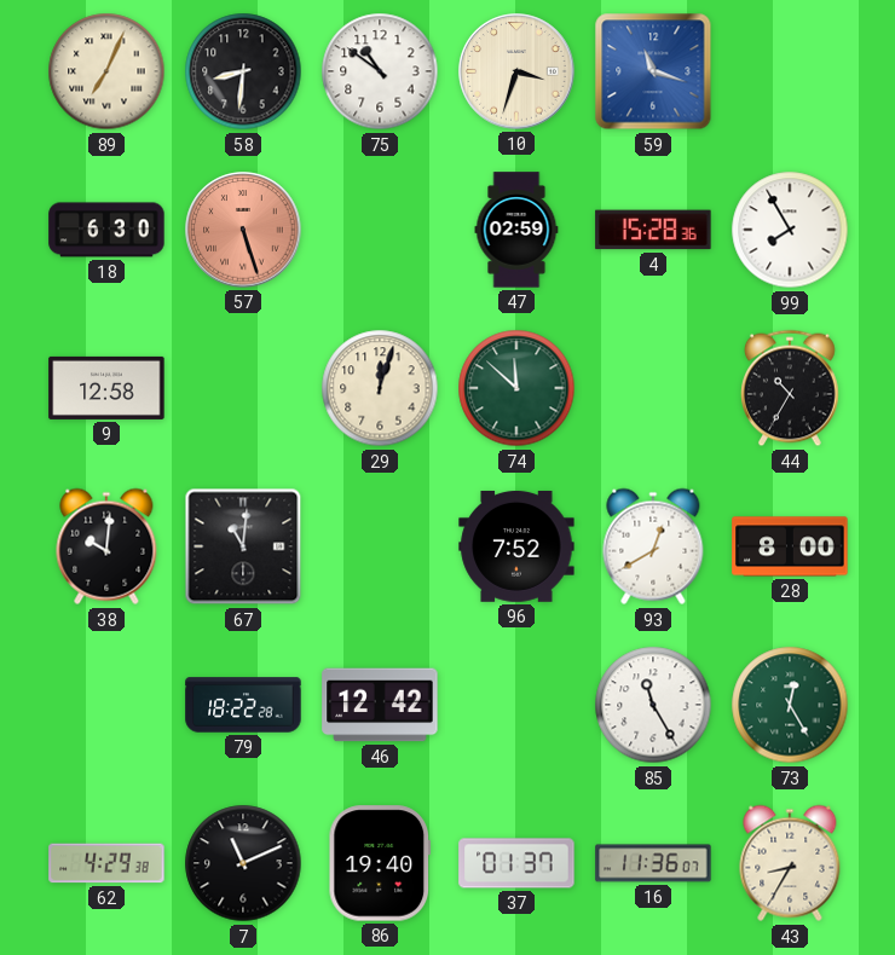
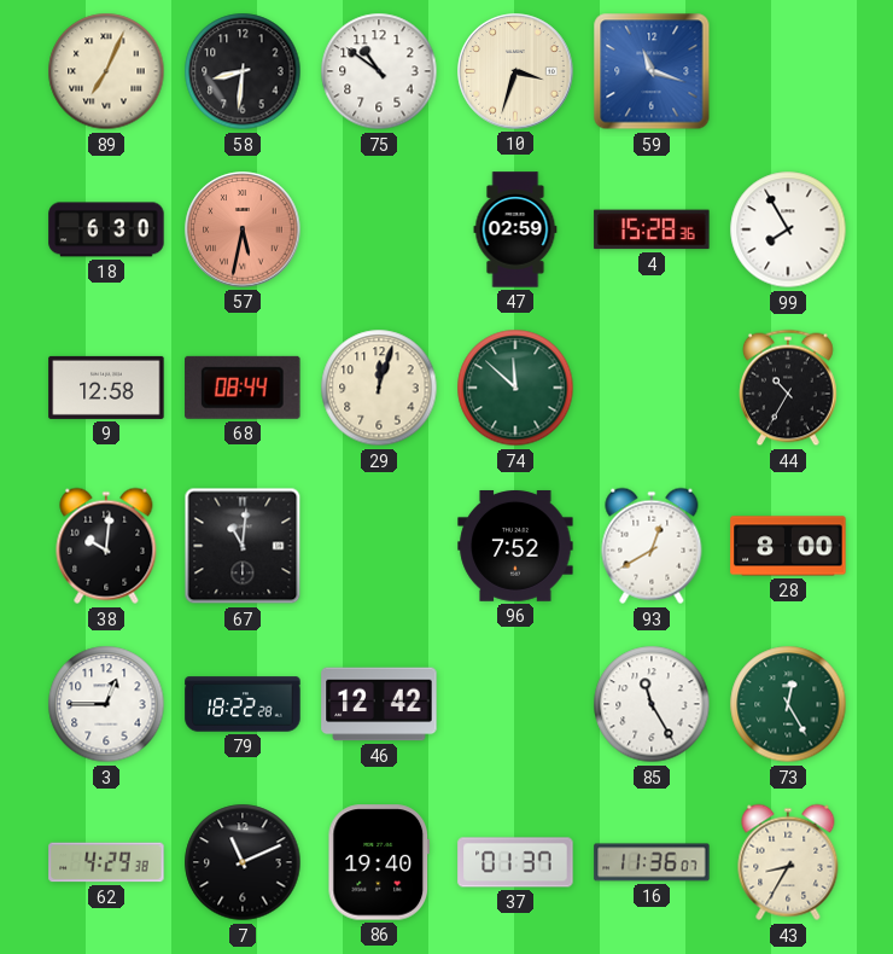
57: 5:27 -> 5:32
68: none -> 08:44
3: none -> 12:45
